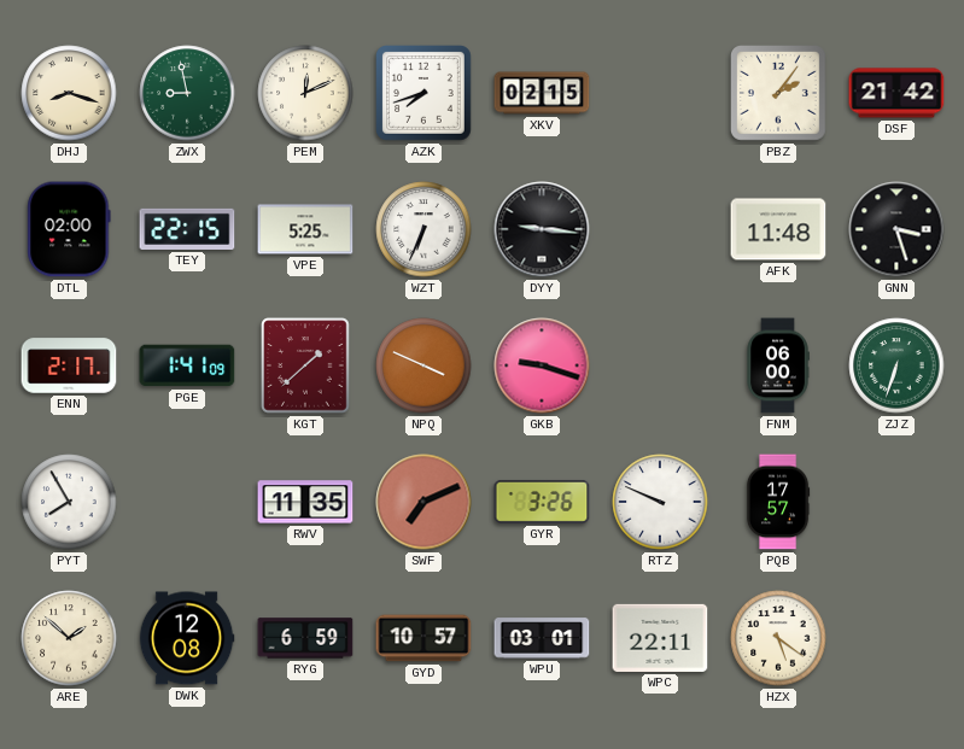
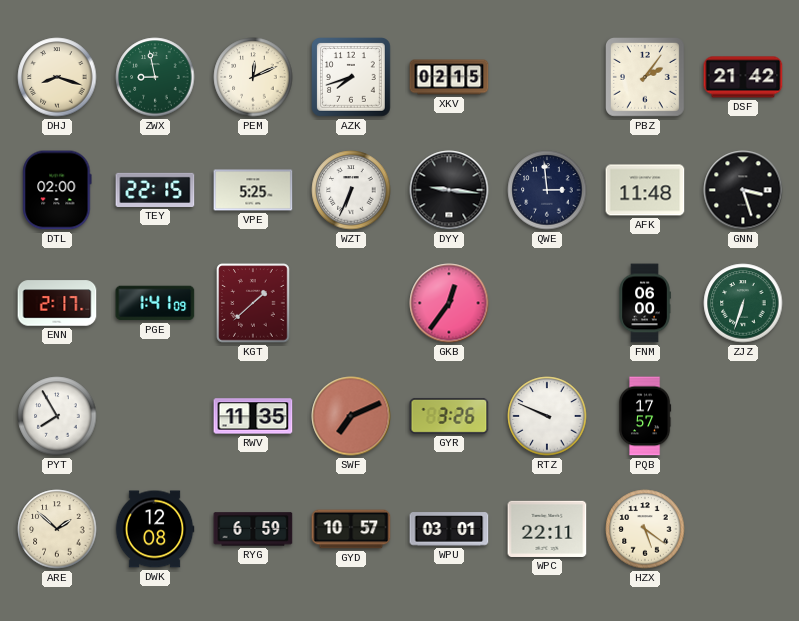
QWE: none -> 2:59
NPQ: 3:49 -> none
GKB: 9:18 -> 12:36
